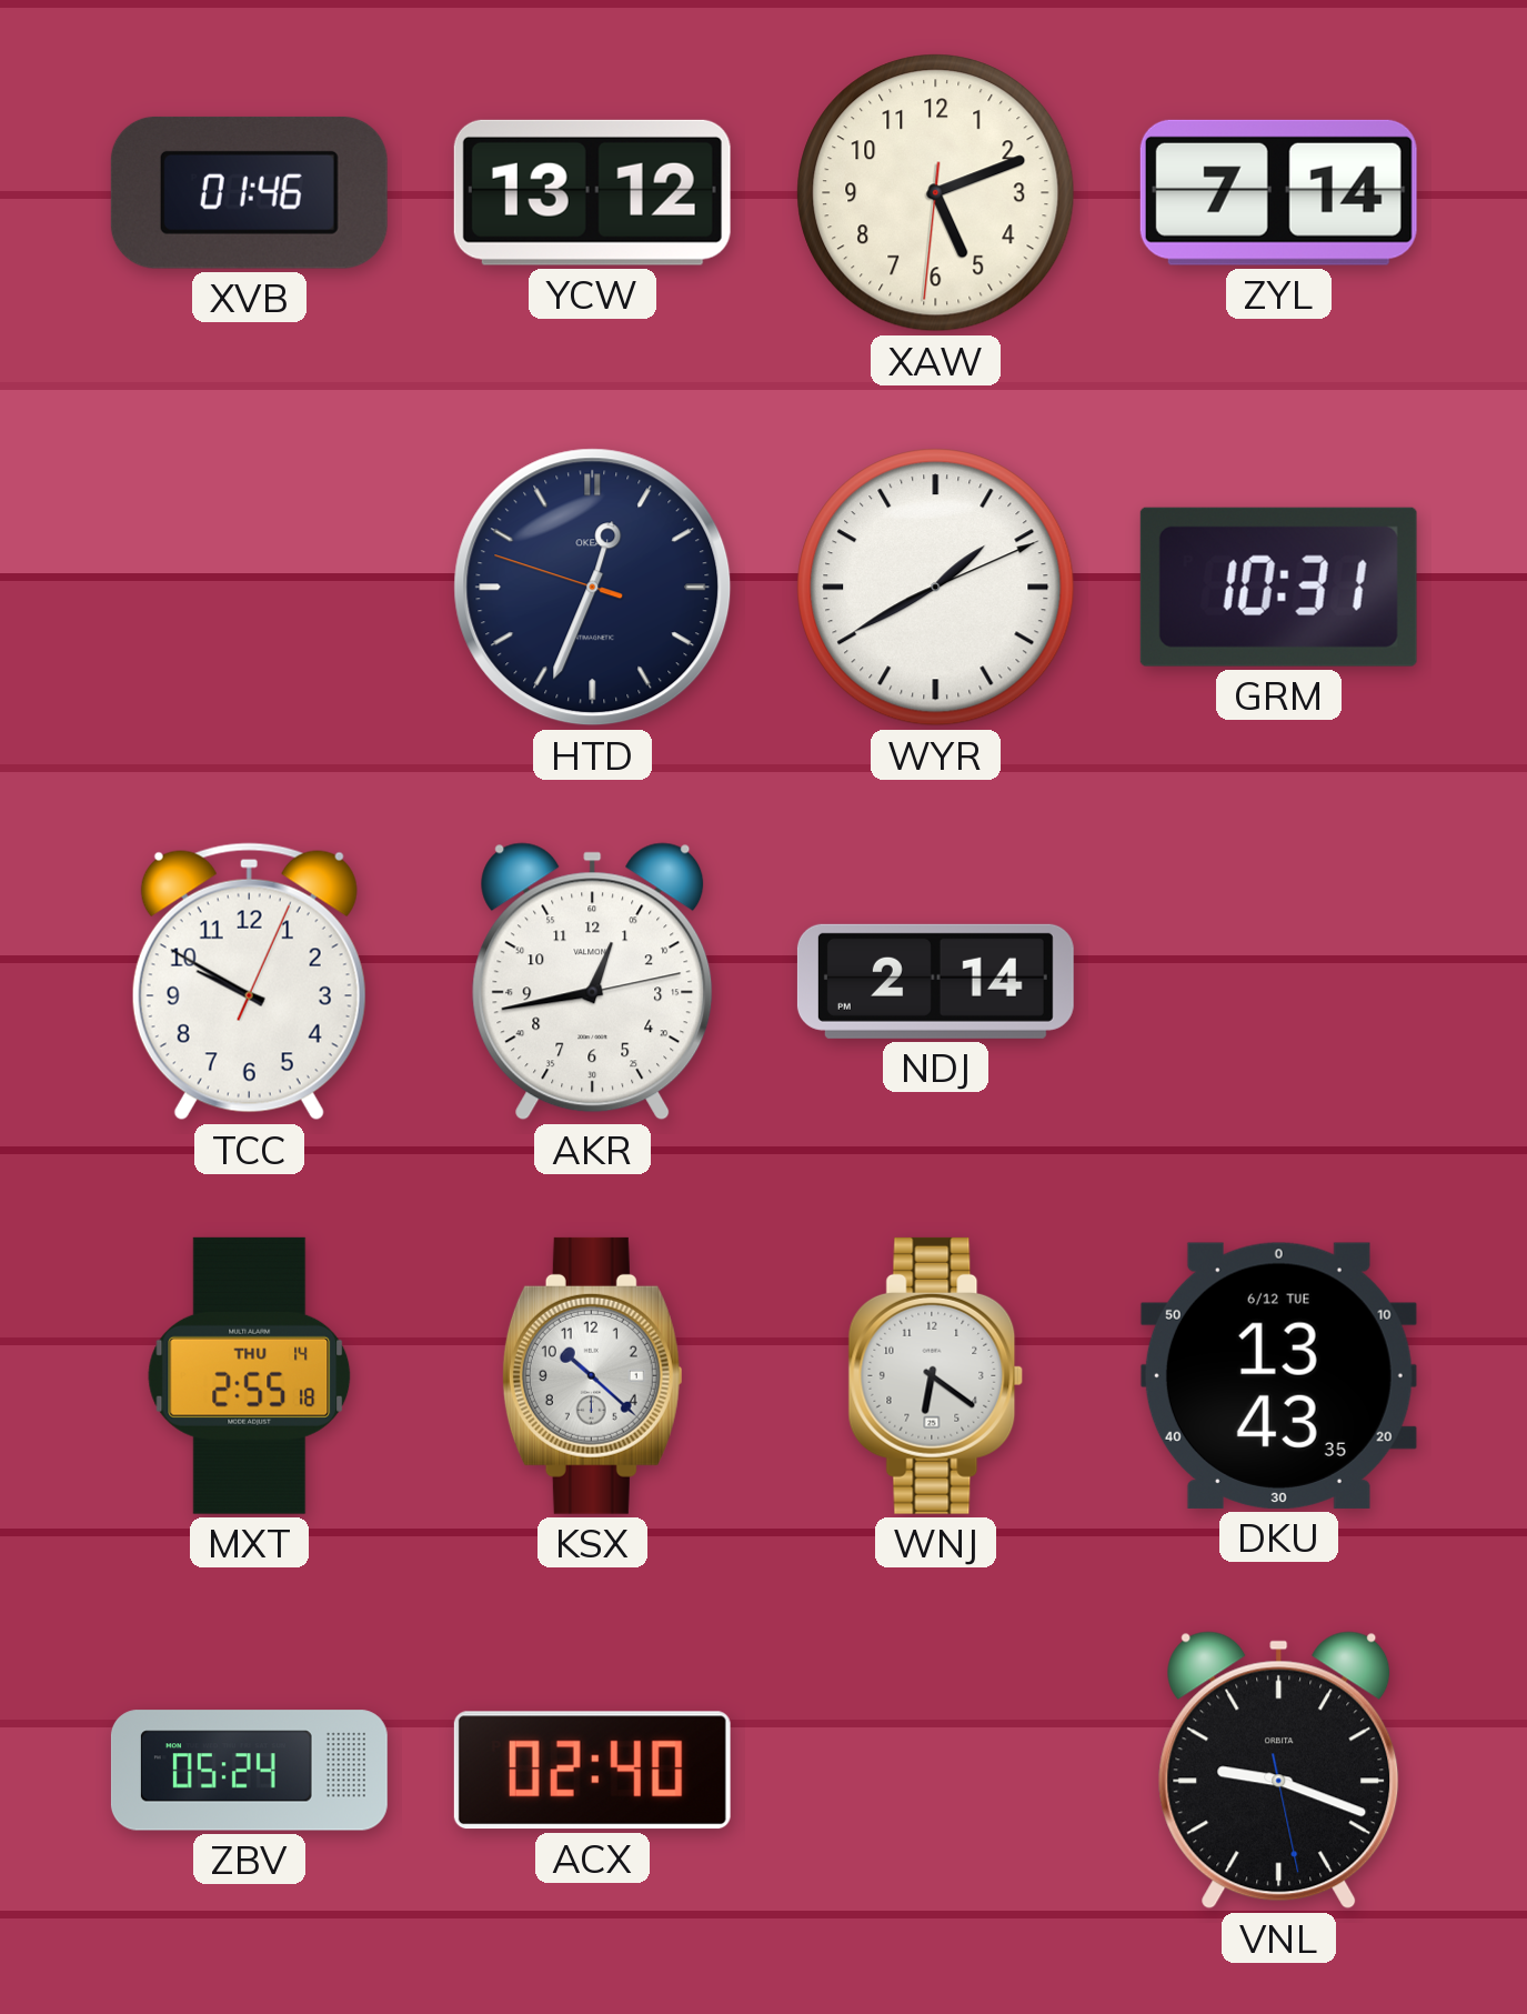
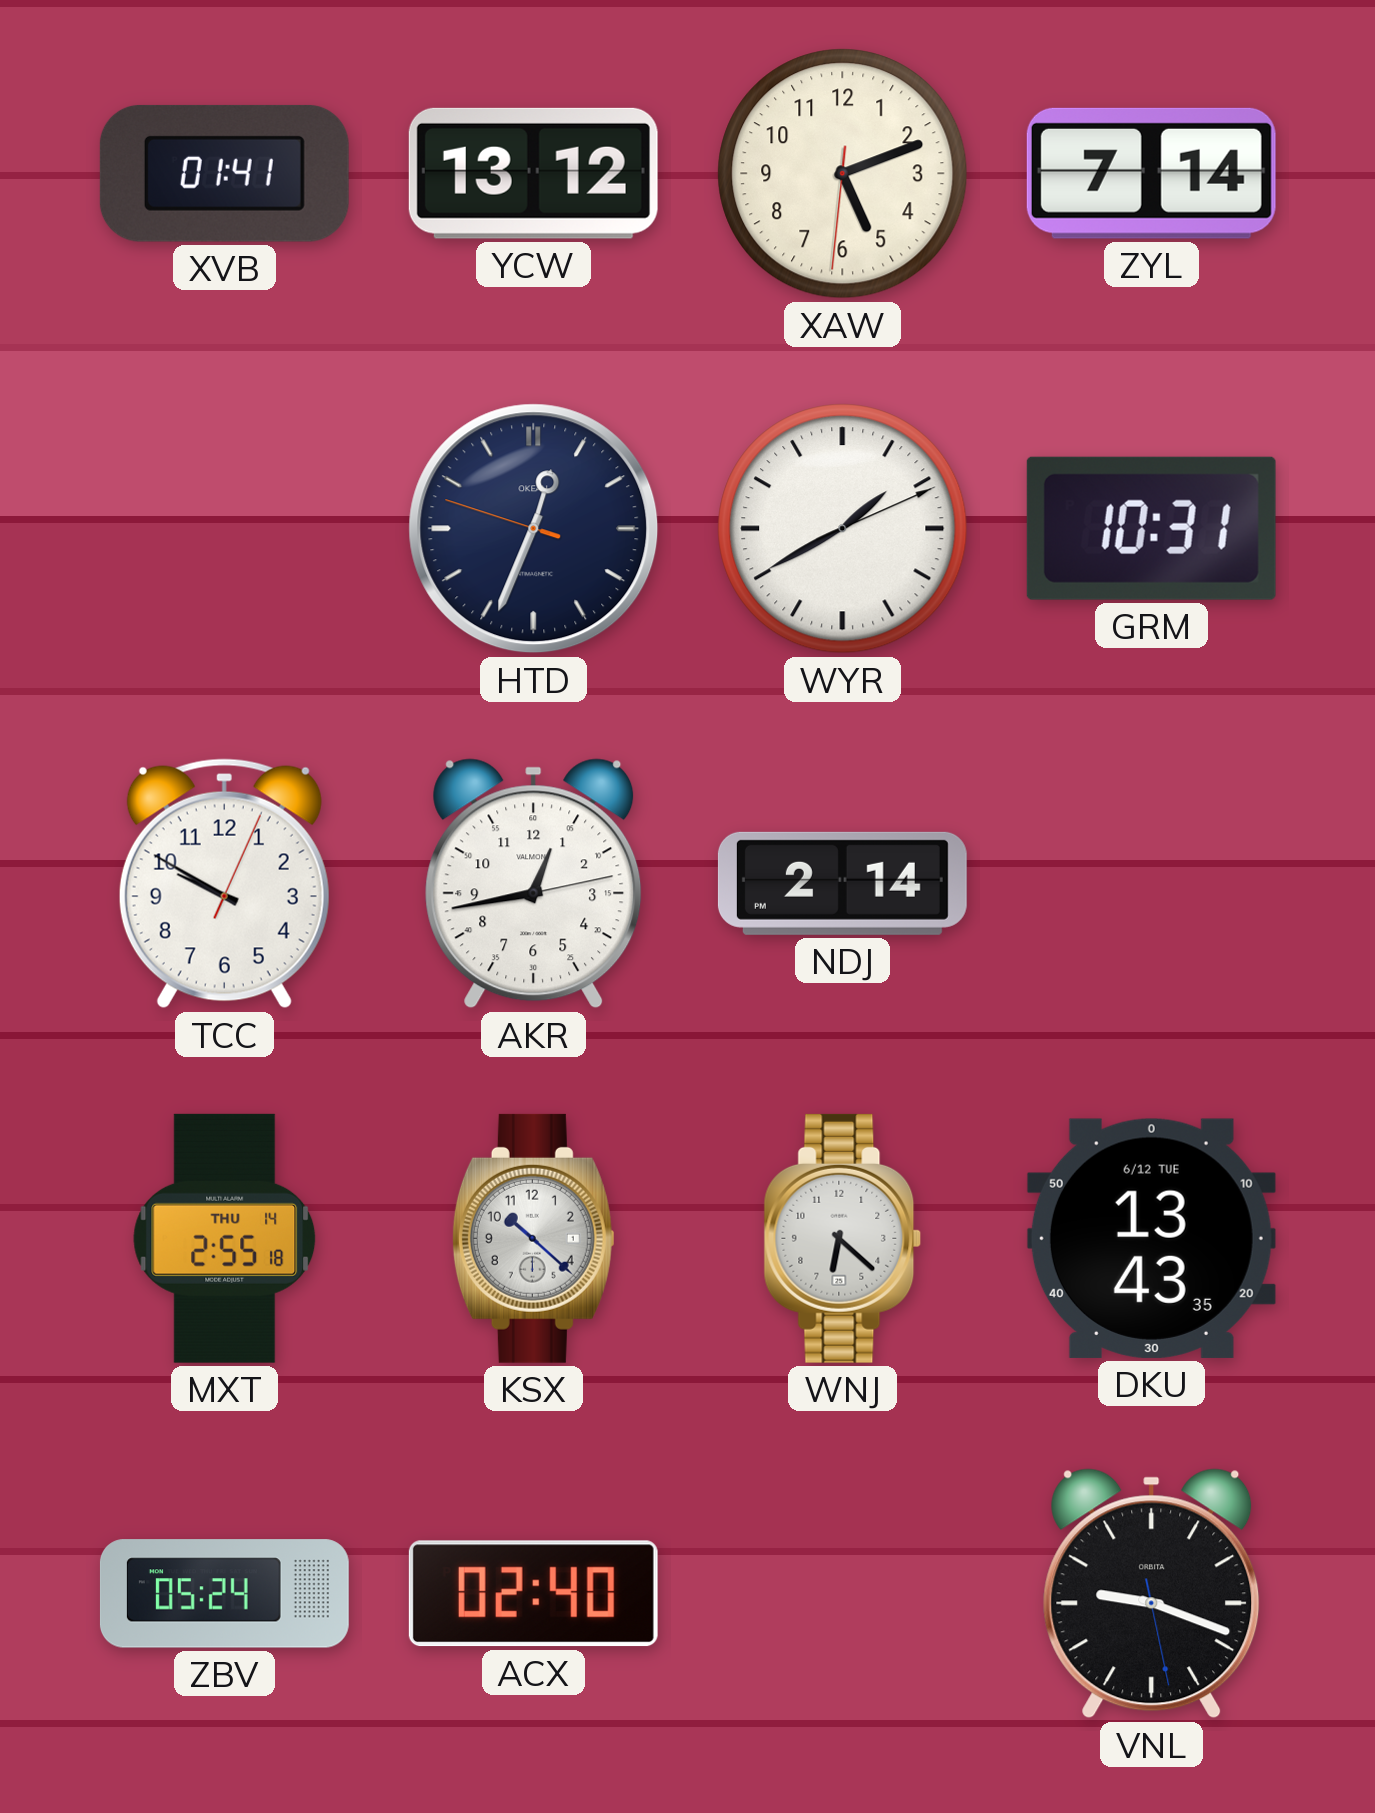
XVB: 01:46 -> 01:41
WNJ: 6:21 -> 6:22
